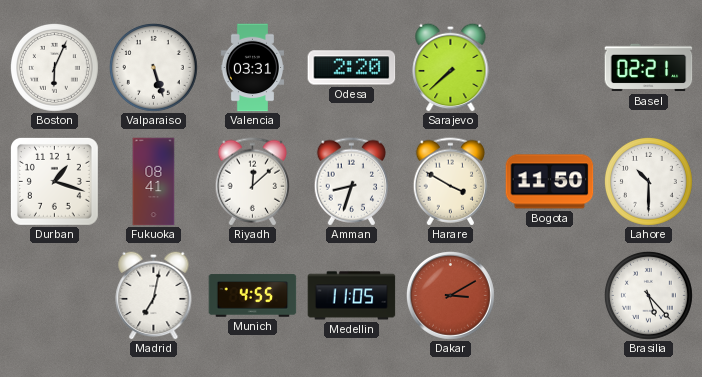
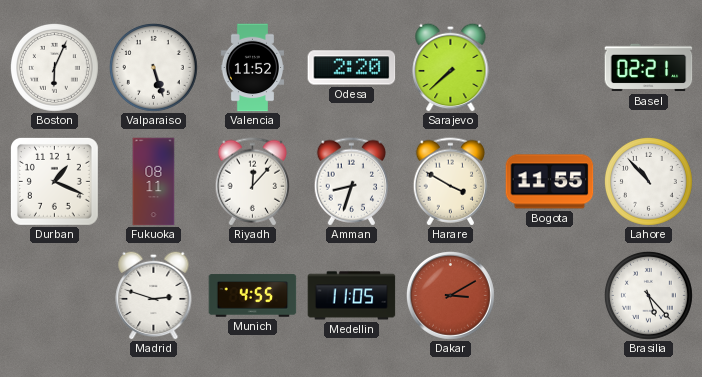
Valencia: 03:31 -> 11:52
Durban: 1:18 -> 1:19
Fukuoka: 08:41 -> 08:11
Riyadh: 12:08 -> 12:07
Bogota: 11:50 -> 11:55
Lahore: 10:30 -> 10:53
Madrid: 7:02 -> 2:48
